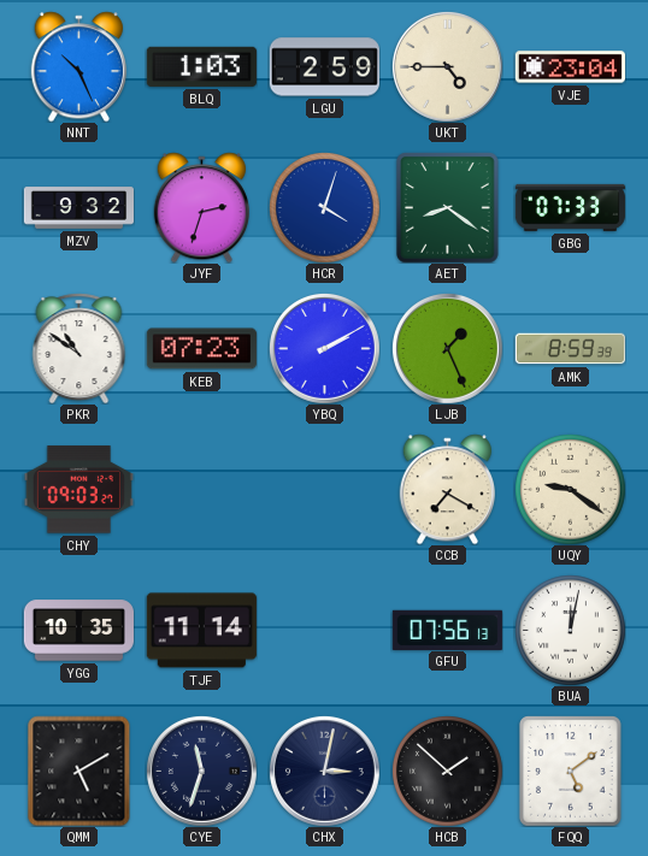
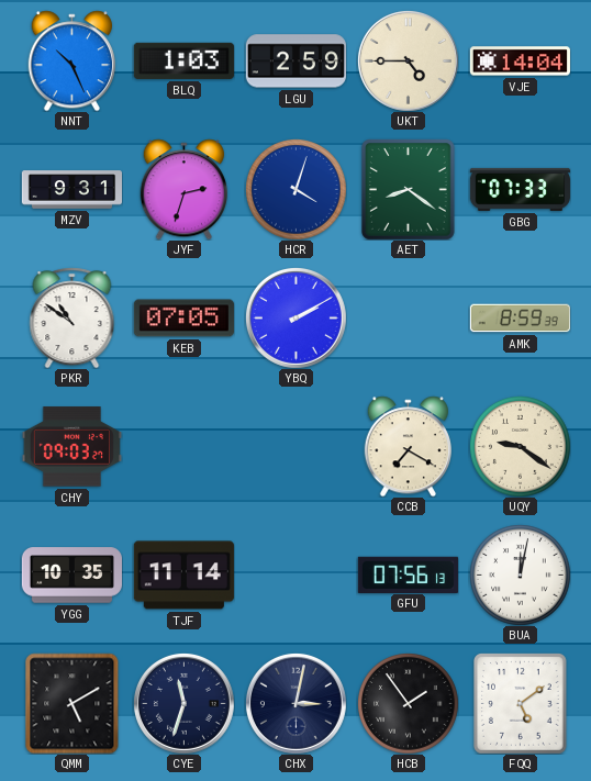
VJE: 23:04 -> 14:04
MZV: 9:32 -> 9:31
KEB: 07:23 -> 07:05
LJB: 1:26 -> none
HCB: 1:52 -> 1:54
